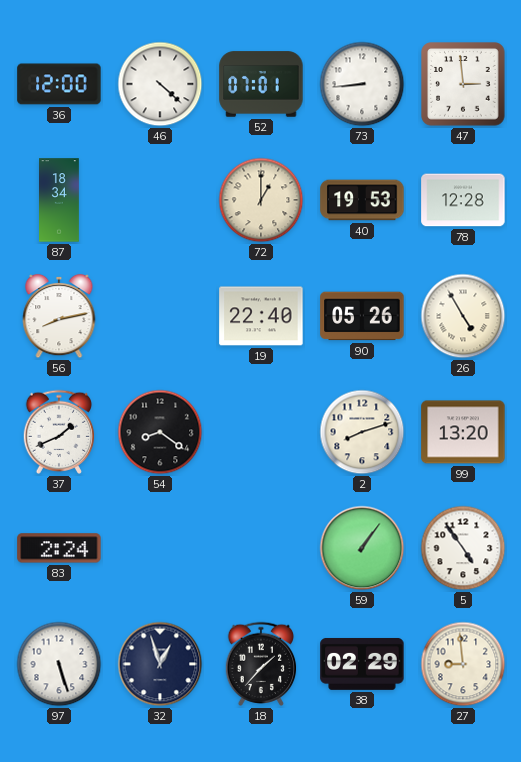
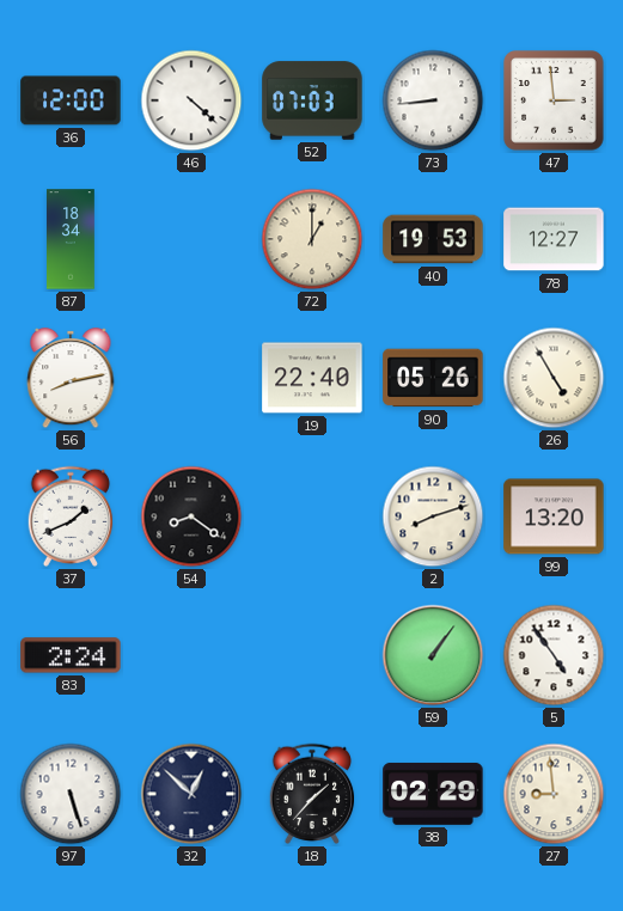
52: 07:01 -> 07:03
78: 12:28 -> 12:27
32: 12:57 -> 12:52
